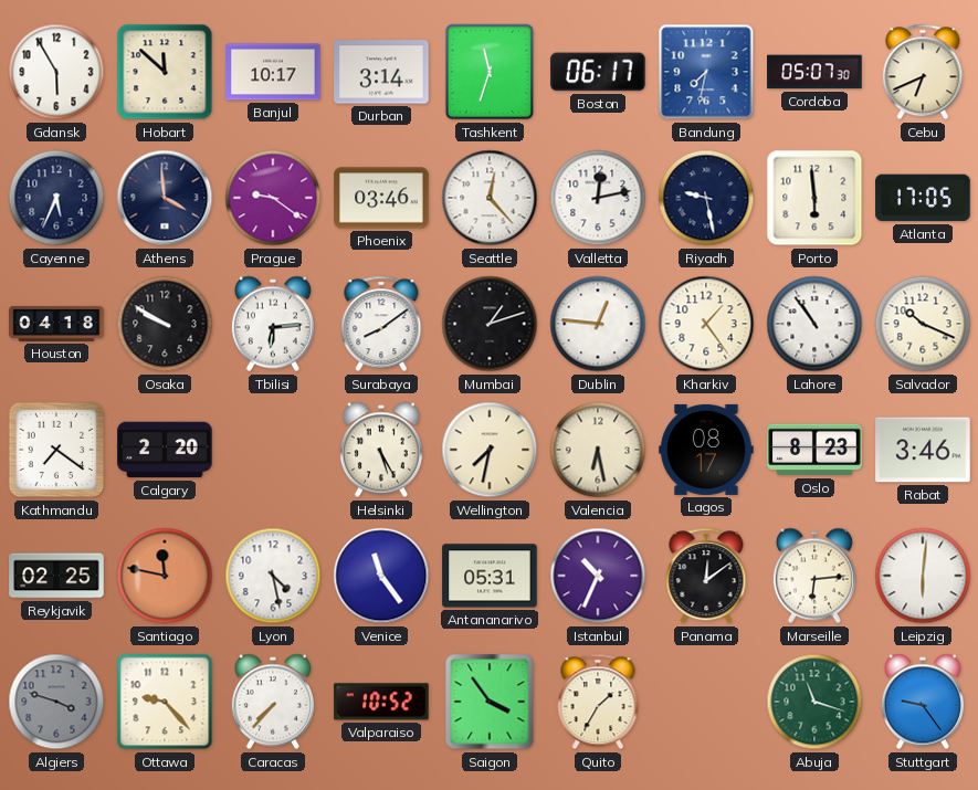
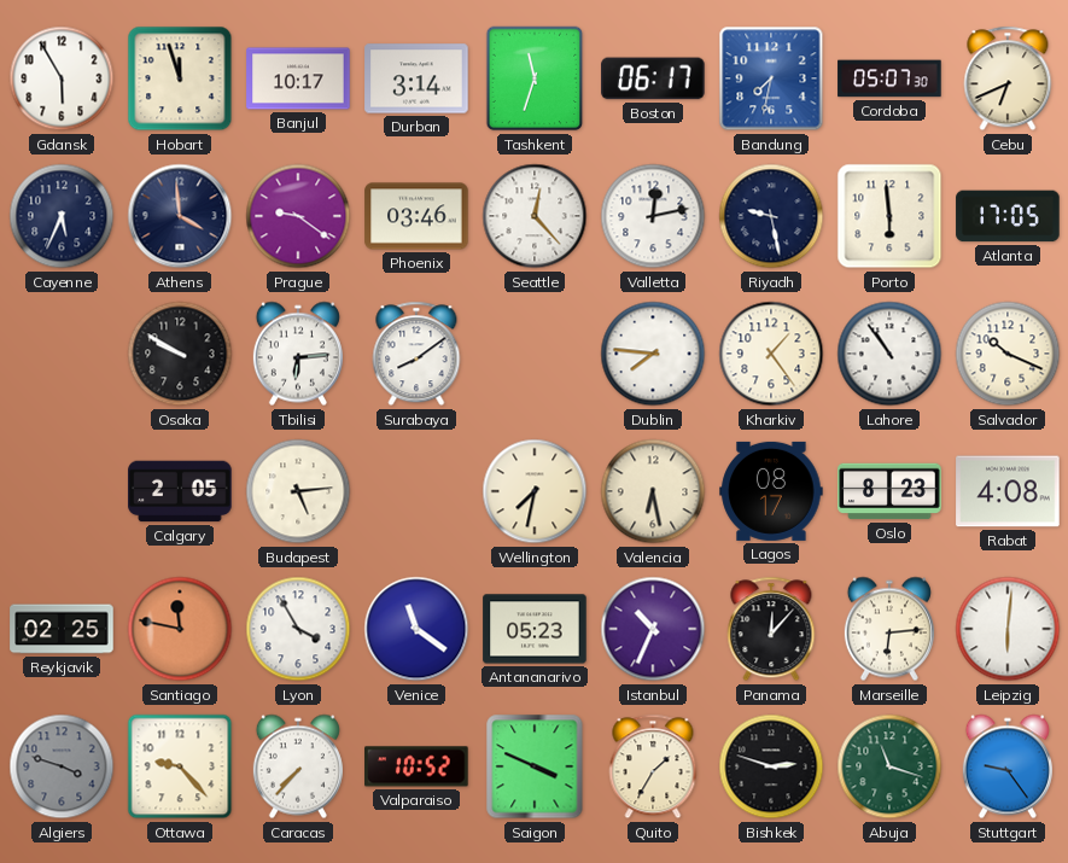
Hobart: 11:52 -> 11:57
Houston: 04:18 -> none
Mumbai: 1:12 -> none
Dublin: 12:46 -> 7:46
Kathmandu: 7:21 -> none
Calgary: 2:20 -> 2:05
Budapest: none -> 5:14
Helsinki: 5:25 -> none
Rabat: 3:46 -> 4:08
Lyon: 4:28 -> 3:55
Venice: 11:24 -> 11:21
Antananarivo: 05:31 -> 05:23
Panama: 12:09 -> 12:07
Saigon: 3:54 -> 3:49
Bishkek: none -> 2:48
